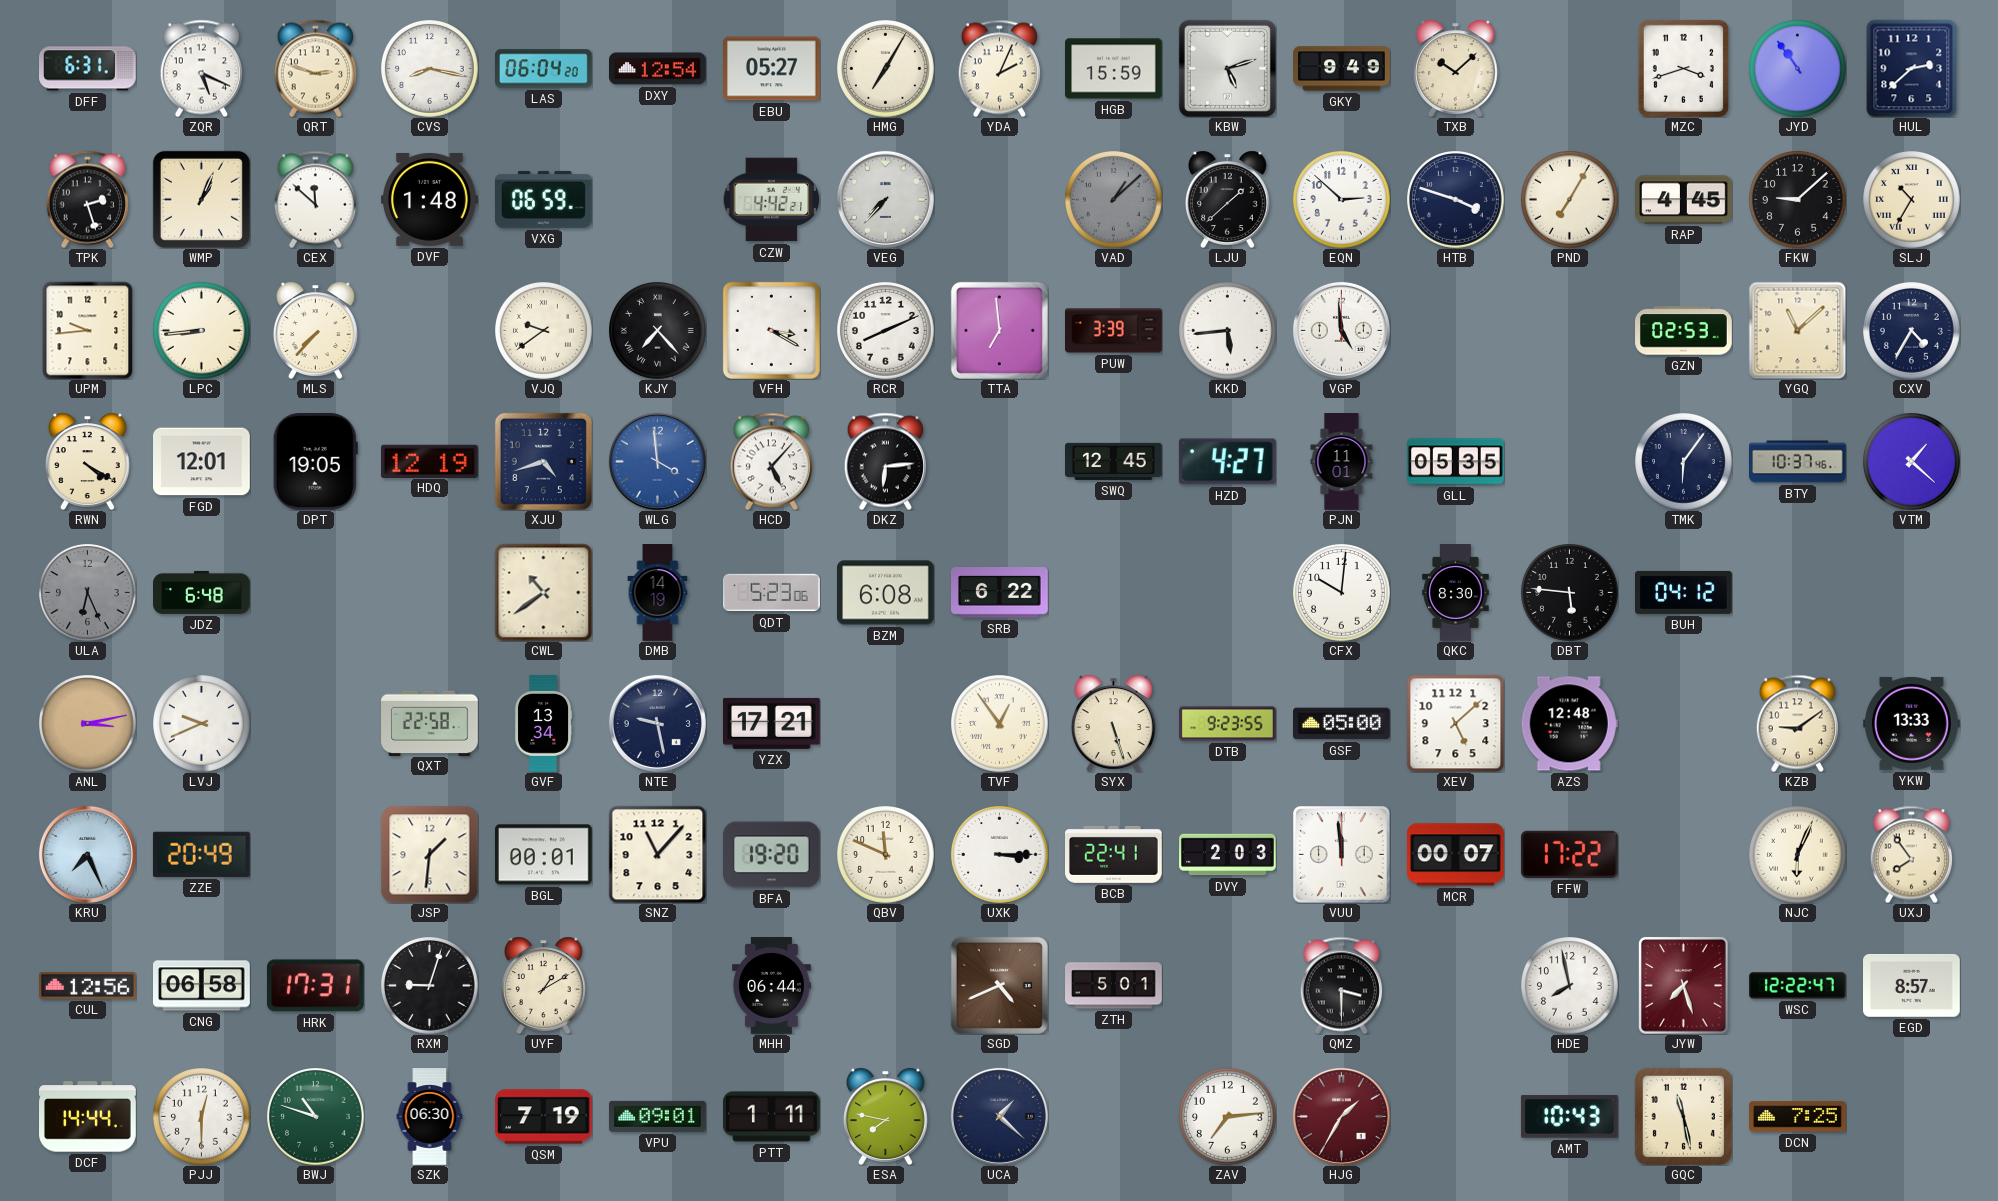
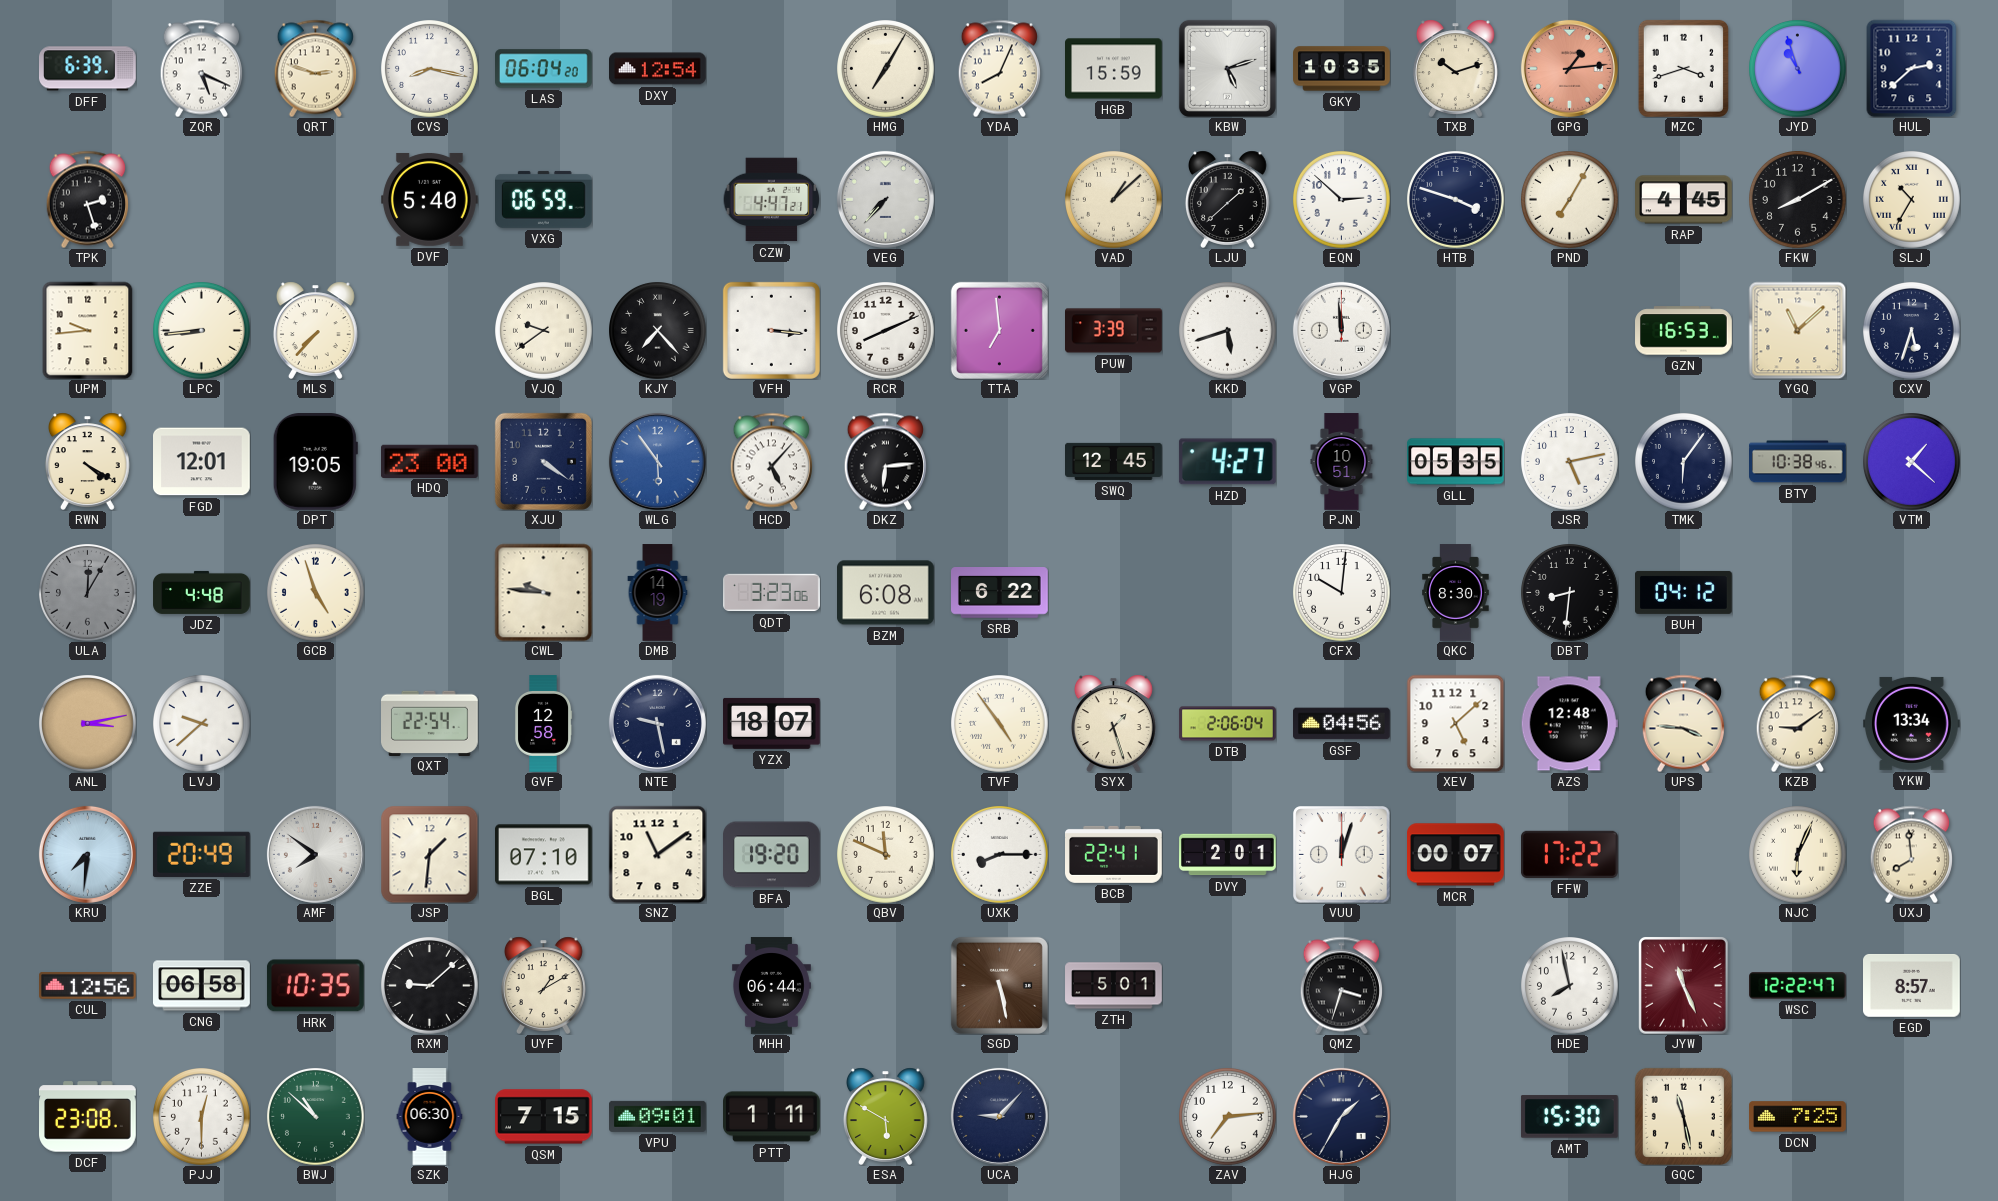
DFF: 6:31 -> 6:39
EBU: 05:27 -> none
YDA: 2:04 -> 8:04
GKY: 9:49 -> 10:35
TXB: 10:08 -> 10:12
GPG: none -> 1:14
JYD: 10:54 -> 10:57
WMP: 1:04 -> none
CEX: 11:52 -> none
DVF: 1:48 -> 5:40
CZW: 4:42 -> 4:47
VAD dial: grey -> cream
FKW: 9:08 -> 8:10
VFH: 3:20 -> 3:16
KKD: 5:44 -> 5:42
VGP: 4:59 -> 11:59
GZN: 02:53 -> 16:53
CXV: 4:35 -> 5:33
HDQ: 12:19 -> 23:00
XJU: 4:42 -> 4:21
WLG: 3:59 -> 5:54
PJN: 11:01 -> 10:51
JSR: none -> 5:13
BTY: 10:37 -> 10:38
ULA: 6:26 -> 12:05
JDZ: 6:48 -> 4:48
GCB: none -> 4:57
CWL: 10:39 -> 9:46
QDT: 5:23 -> 3:23
DBT: 5:46 -> 8:31
LVJ: 9:41 -> 9:38
QXT: 22:58 -> 22:54
GVF: 13:34 -> 12:58
YZX: 17:21 -> 18:07
TVF: 12:54 -> 4:54
SYX: 5:27 -> 1:27
DTB: 9:23 -> 2:06
GSF: 05:00 -> 04:56
UPS: none -> 3:46
YKW: 13:33 -> 13:34
KRU: 7:26 -> 7:31
AMF: none -> 7:51
BGL: 00:01 -> 07:10
SNZ: 11:07 -> 11:09
UXK: 3:15 -> 8:15
DVY: 2:03 -> 2:01
VUU: 11:59 -> 12:03
UXJ: 7:54 -> 7:59
HRK: 17:31 -> 10:35
RXM: 9:03 -> 9:08
SGD: 4:41 -> 5:28
QMZ: 3:30 -> 3:33
JYW: 7:27 -> 11:26
DCF: 14:44 -> 23:08
BWJ: 10:48 -> 10:52
QSM: 7:19 -> 7:15
ESA: 7:47 -> 5:50
UCA: 1:22 -> 9:07
HJG dial: burgundy -> navy
AMT: 10:43 -> 15:30
